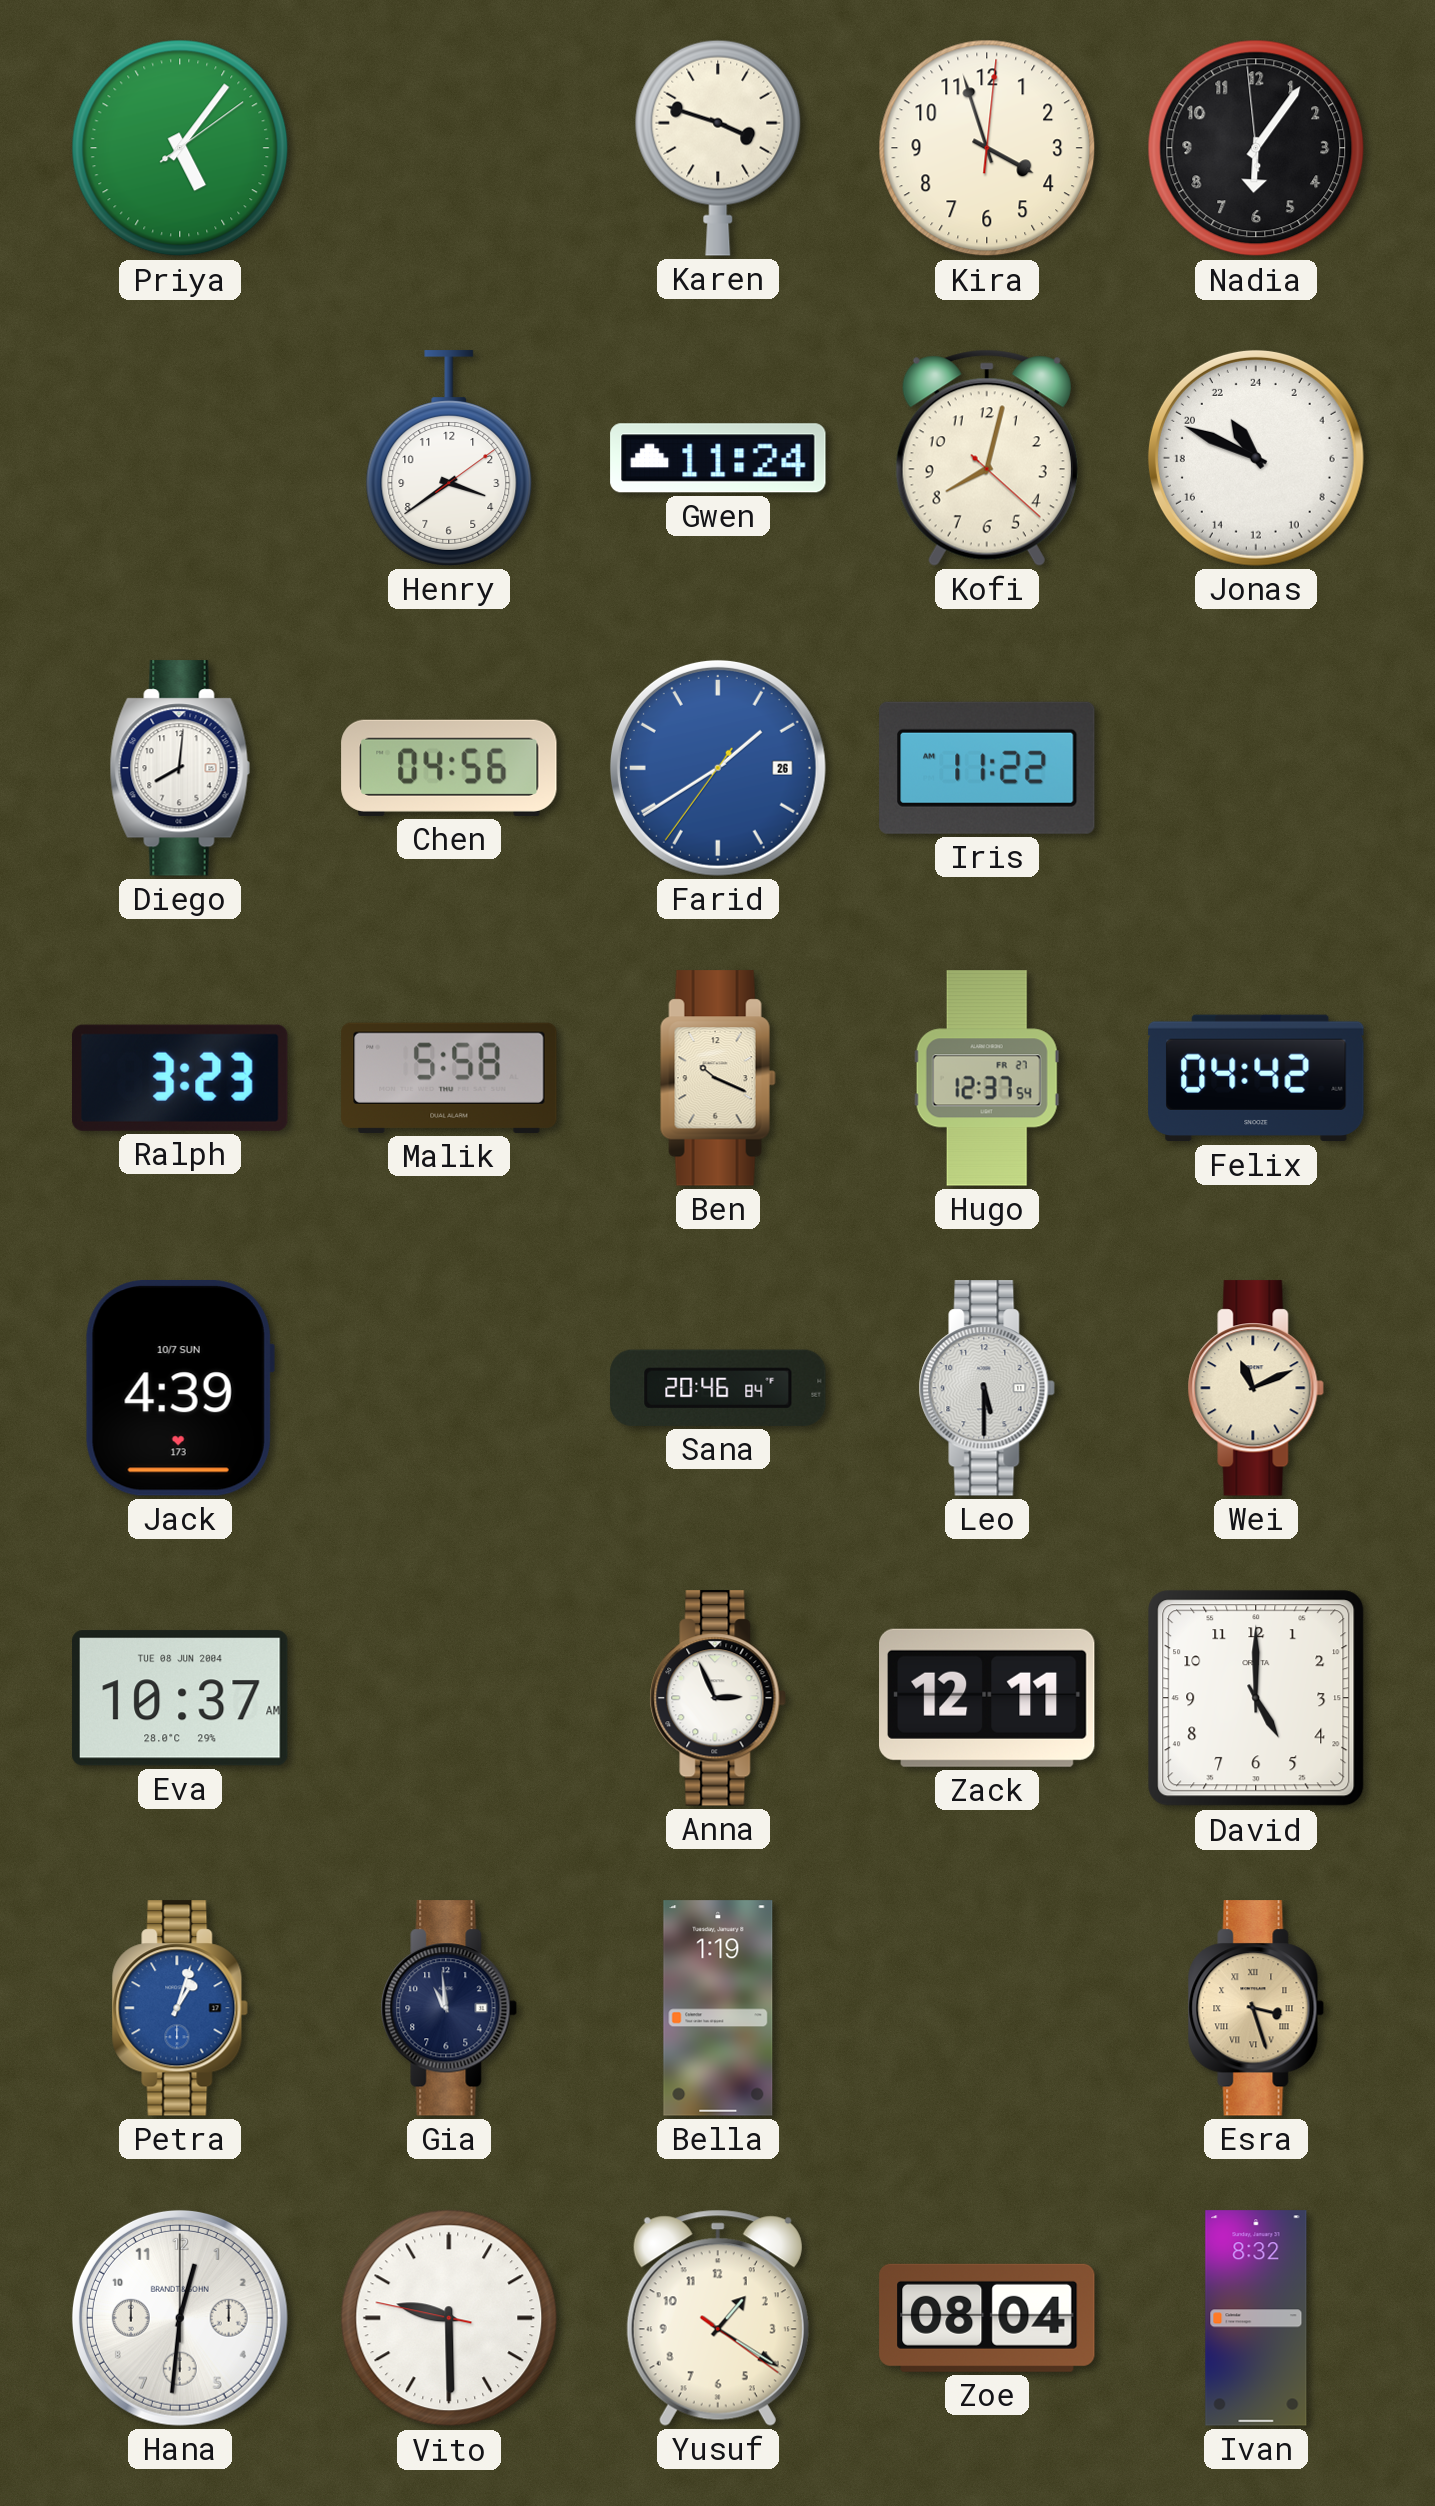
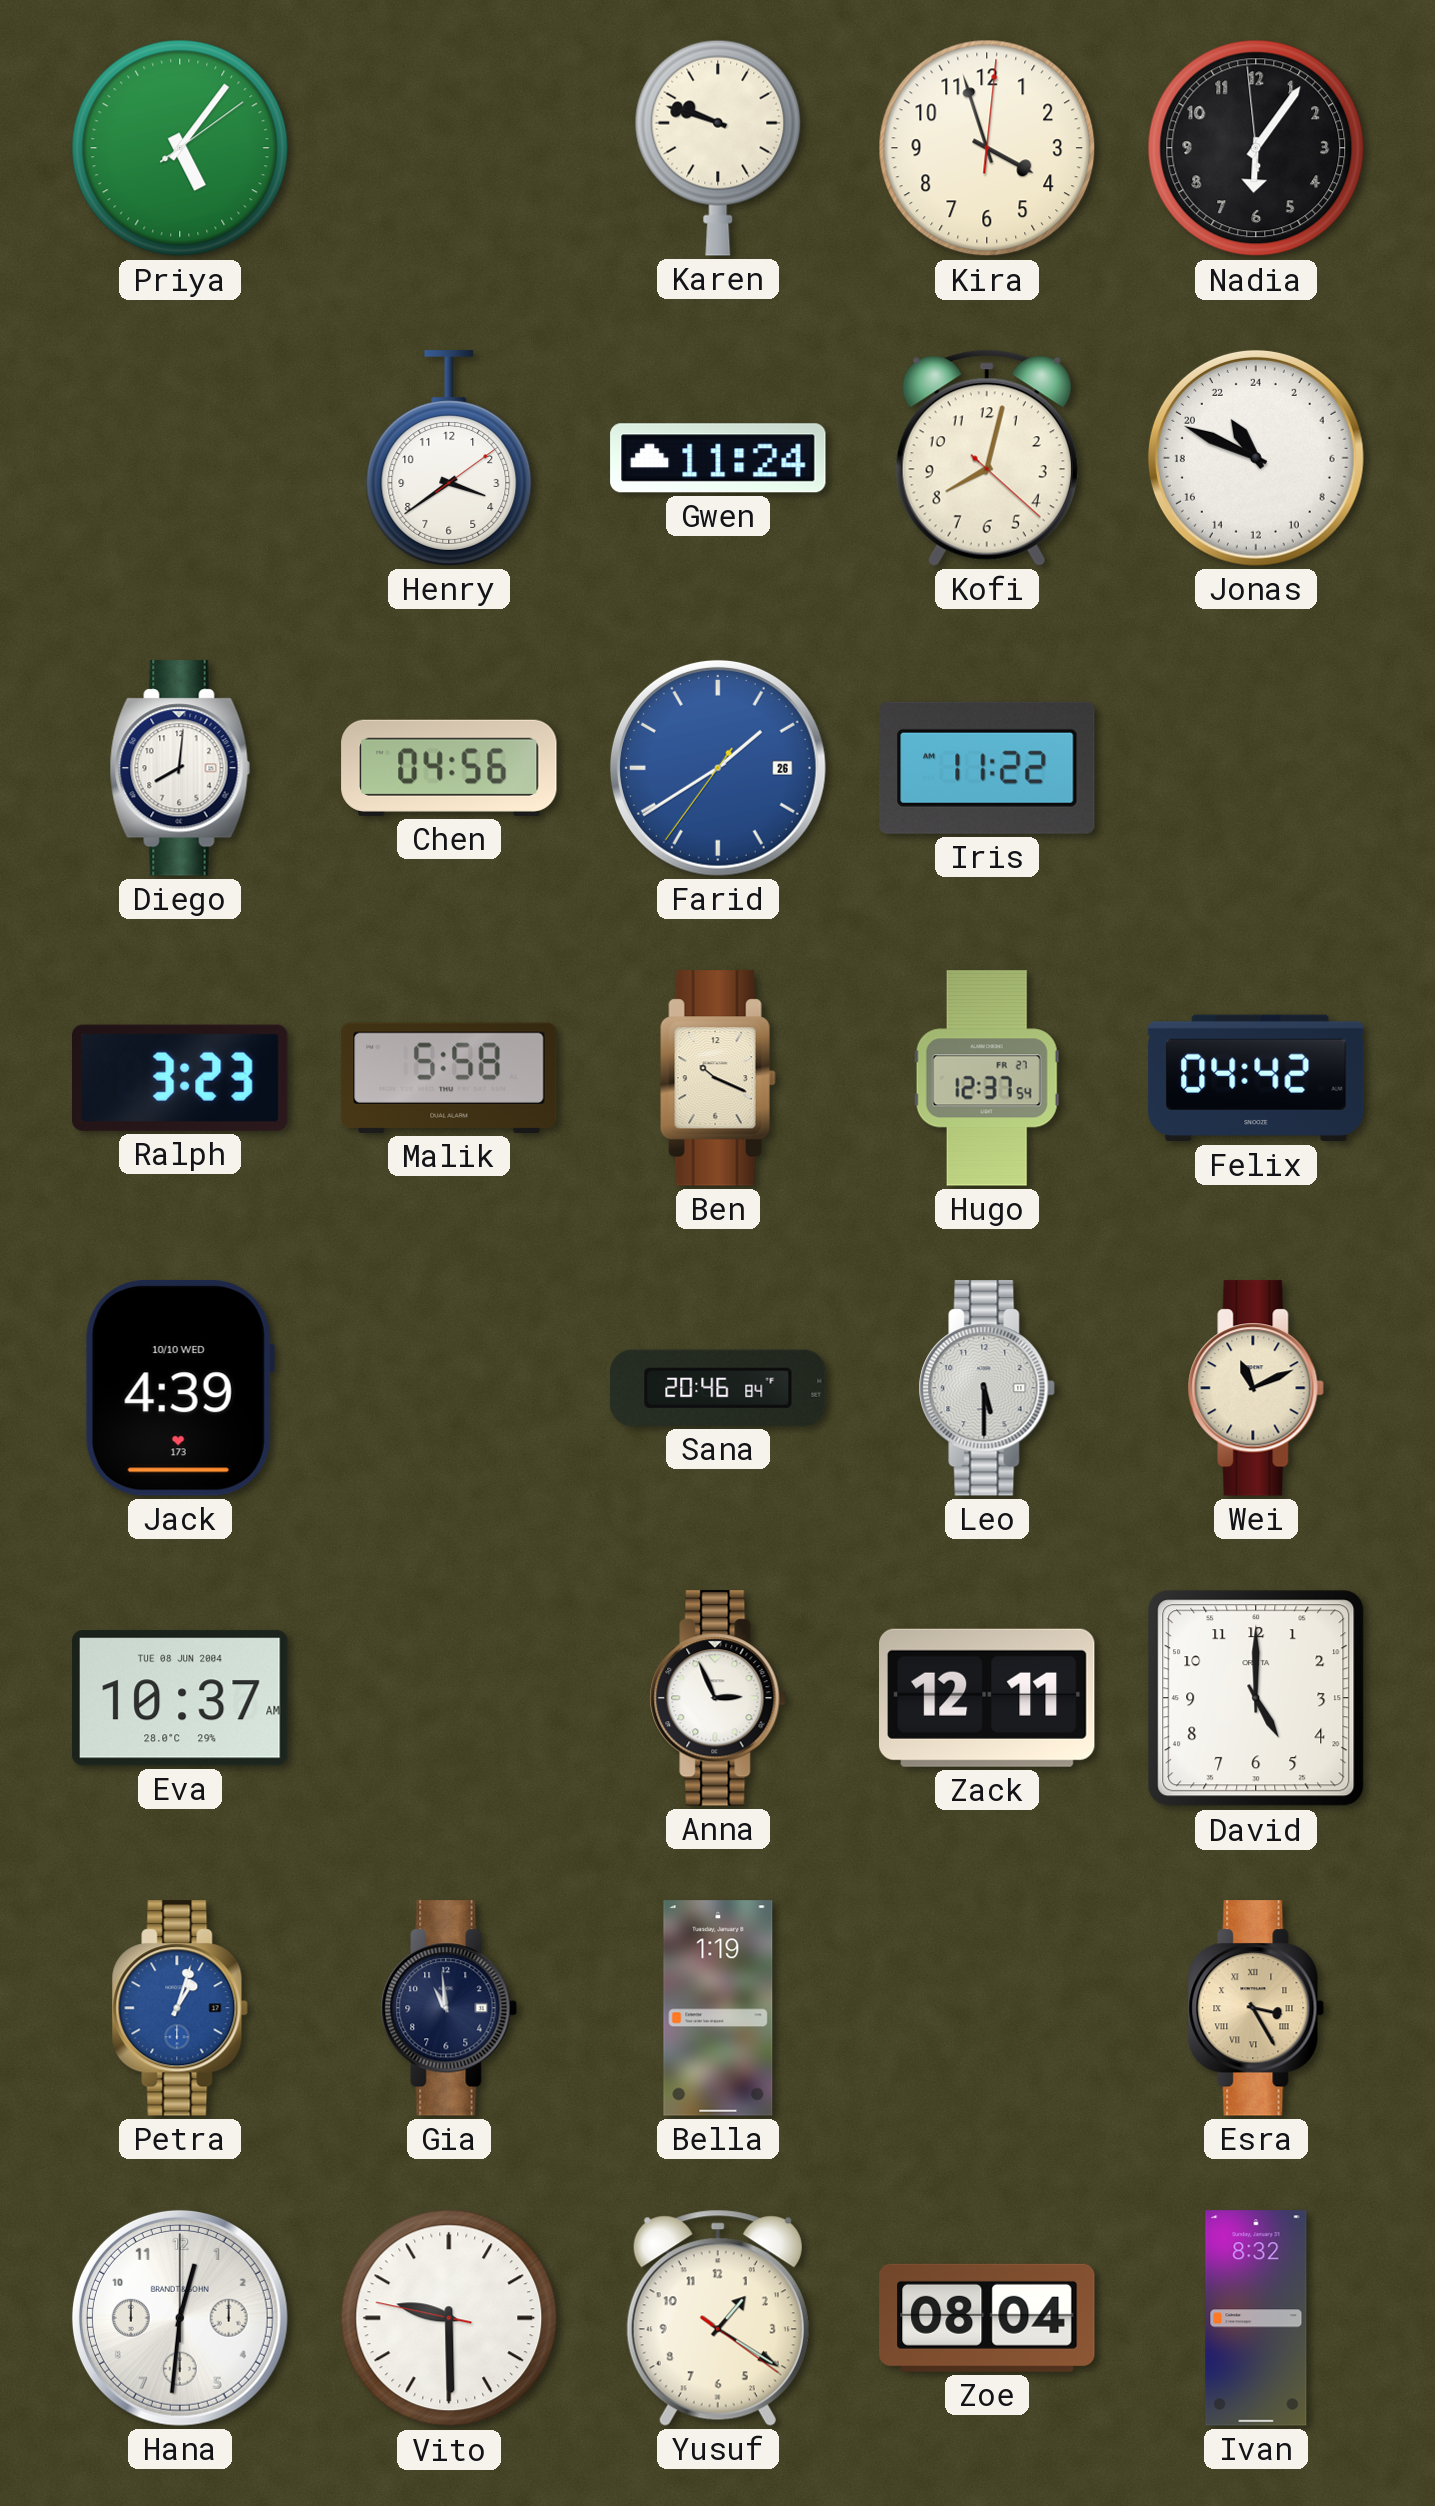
Karen: 3:48 -> 9:48
Jack date: 10/7 SUN -> 10/10 WED
Esra: 3:27 -> 3:25
